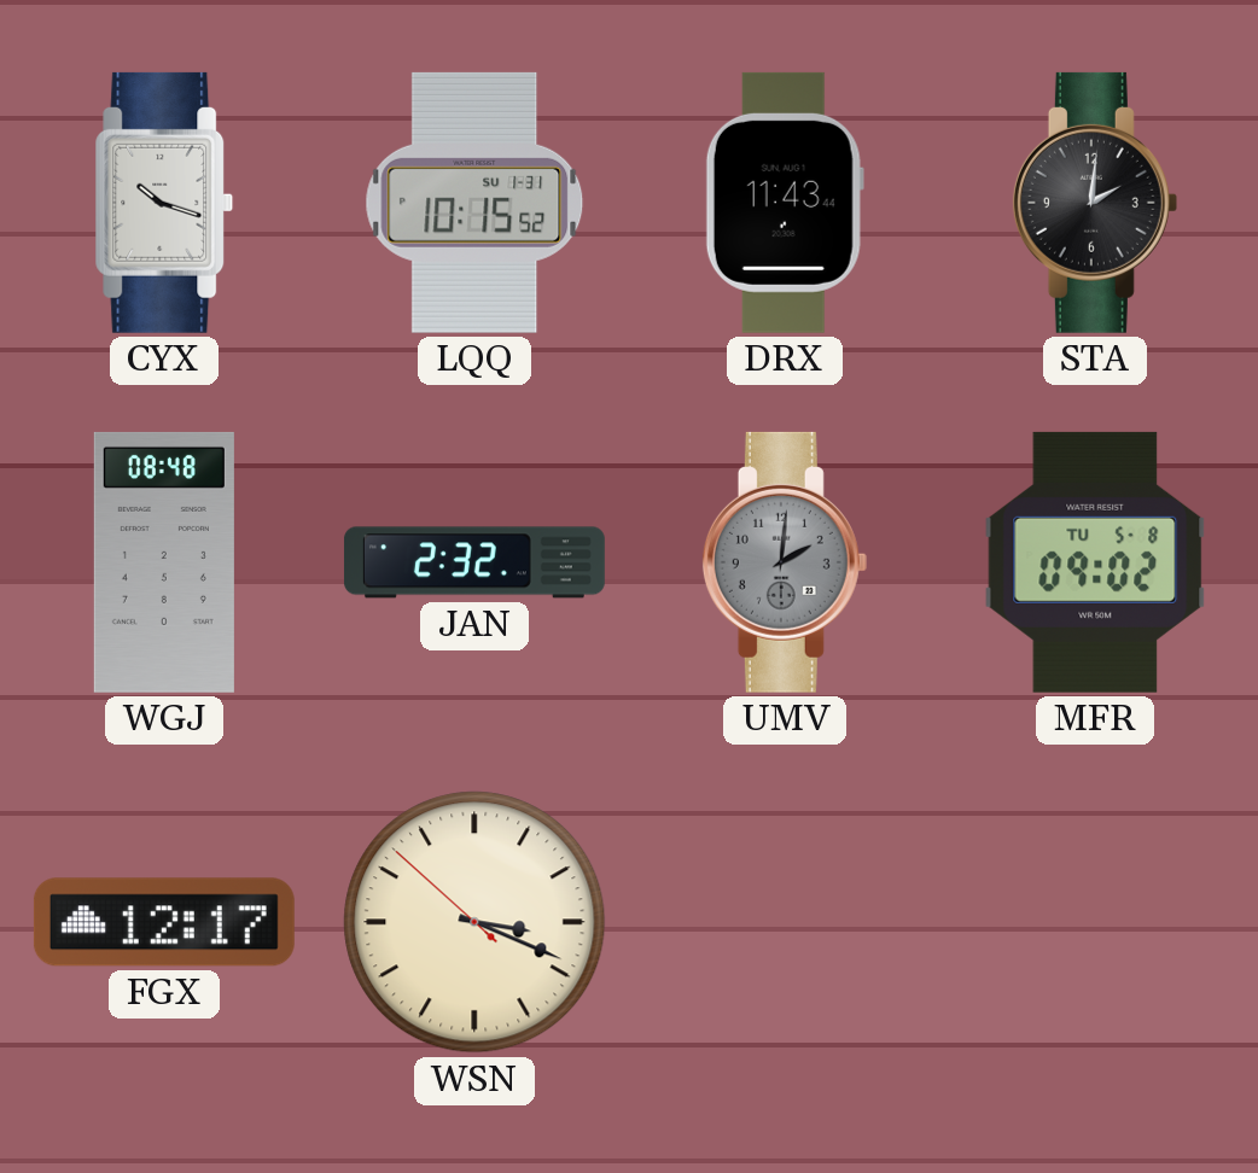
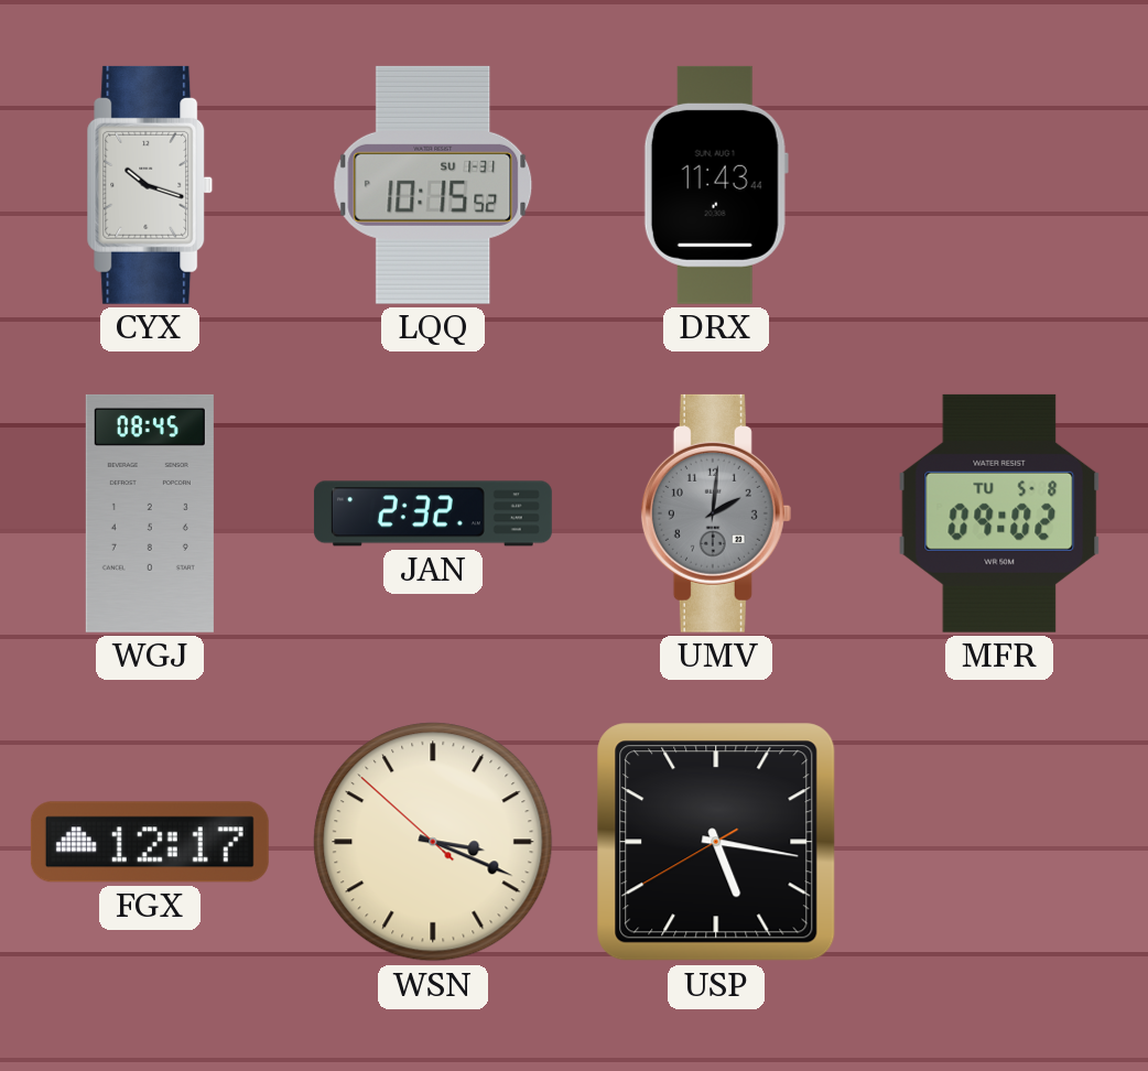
STA: 2:01 -> none
WGJ: 08:48 -> 08:45
USP: none -> 5:16
